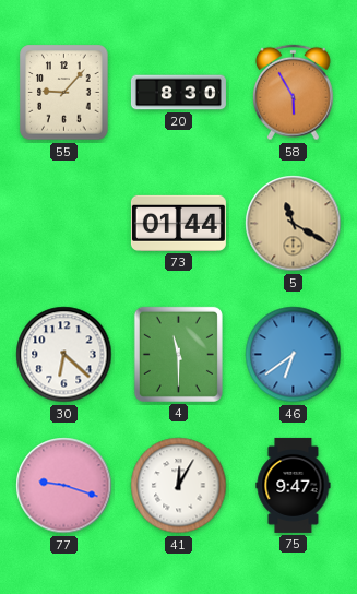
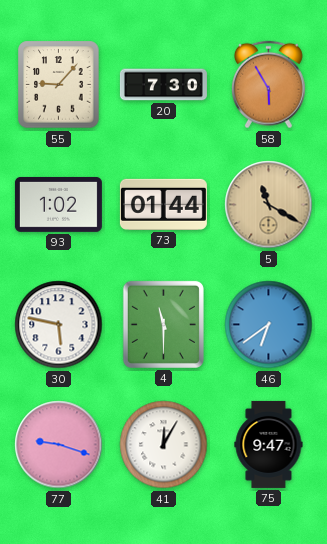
20: 8:30 -> 7:30
93: none -> 1:02
30: 6:22 -> 5:47
